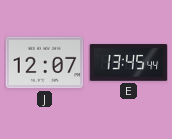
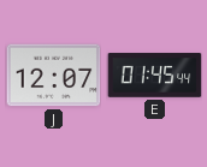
E: 13:45 -> 01:45
